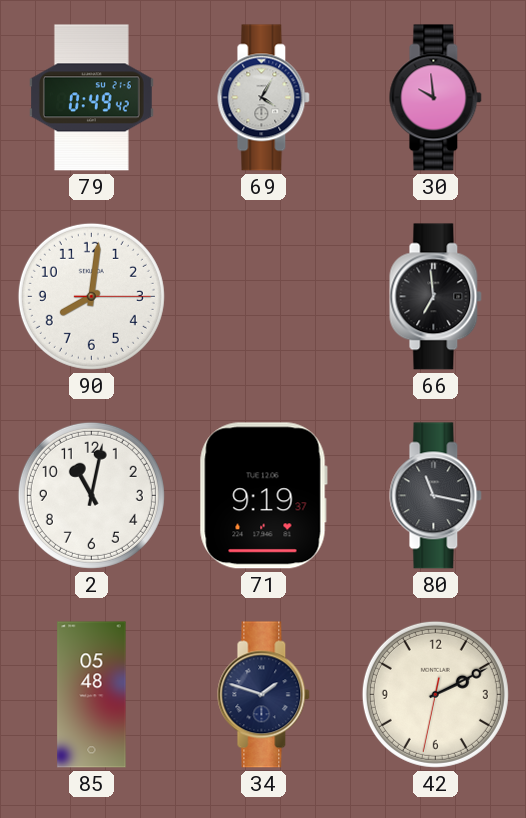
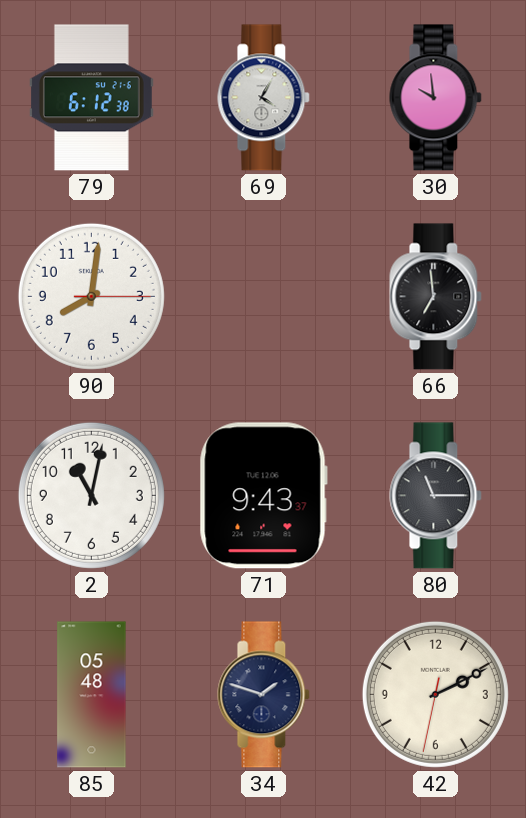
79: 0:49 -> 6:12
71: 9:19 -> 9:43
80: 11:17 -> 11:15
